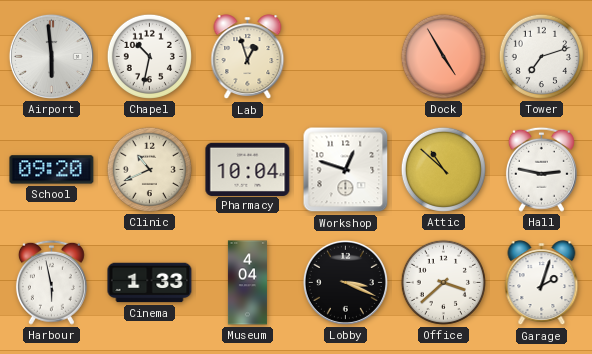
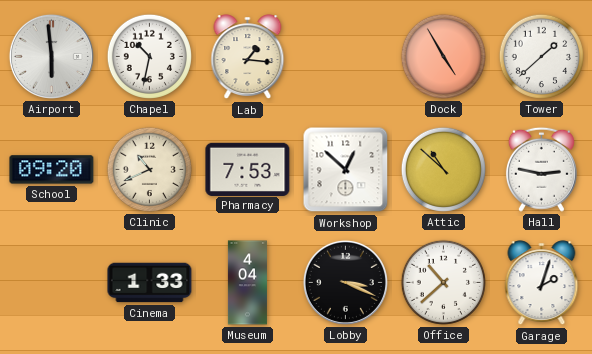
Lab: 12:57 -> 1:16
Tower: 7:12 -> 1:38
Pharmacy: 10:04 -> 7:53
Workshop: 12:48 -> 12:52
Harbour: 5:58 -> none
Office: 3:38 -> 10:38
